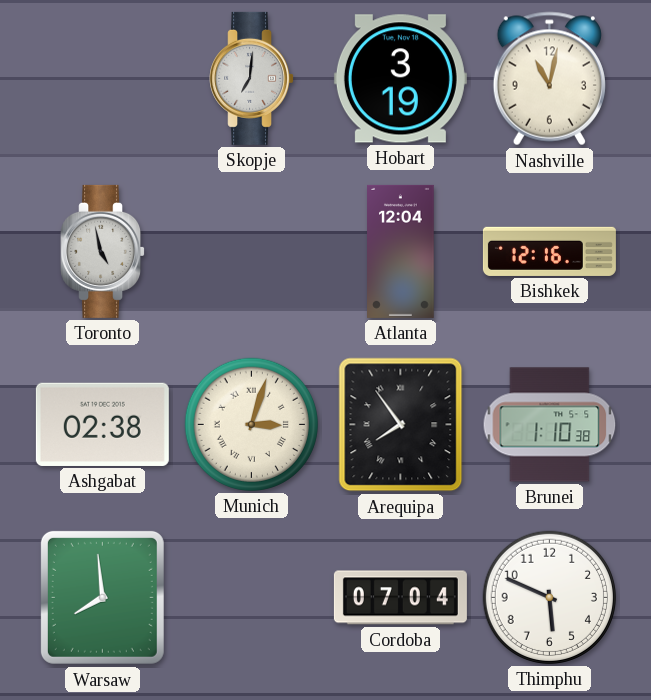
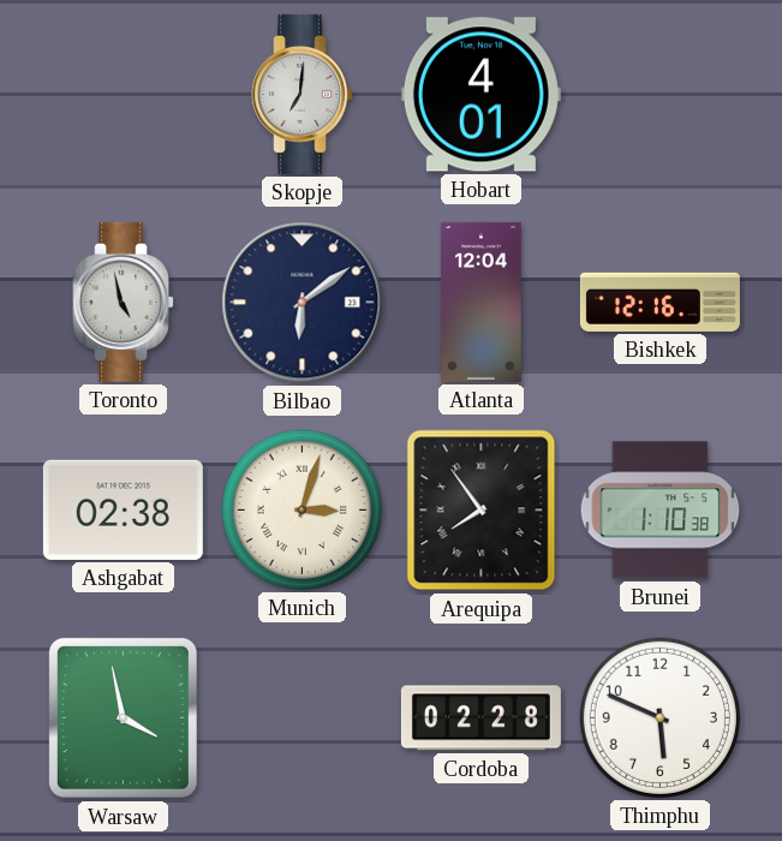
Hobart: 3:19 -> 4:01
Nashville: 11:02 -> none
Bilbao: none -> 6:09
Warsaw: 7:59 -> 3:58
Cordoba: 07:04 -> 02:28
